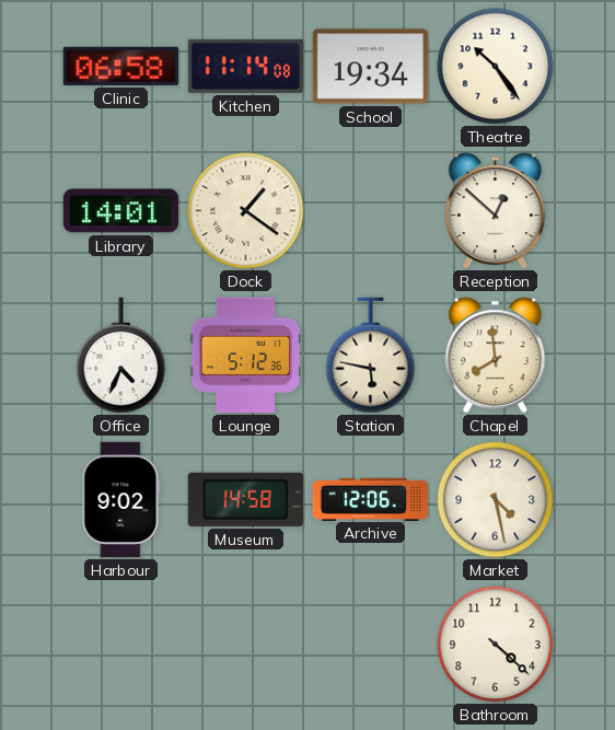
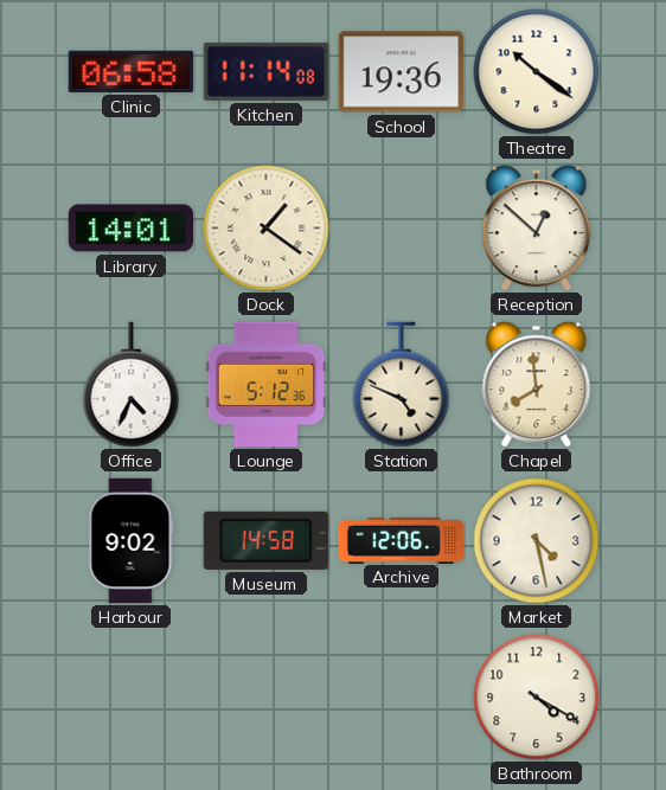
School: 19:34 -> 19:36
Theatre: 10:24 -> 10:21
Station: 5:47 -> 4:49
Bathroom: 4:22 -> 4:20
